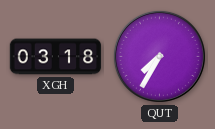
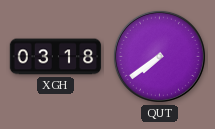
QUT: 7:35 -> 7:39
